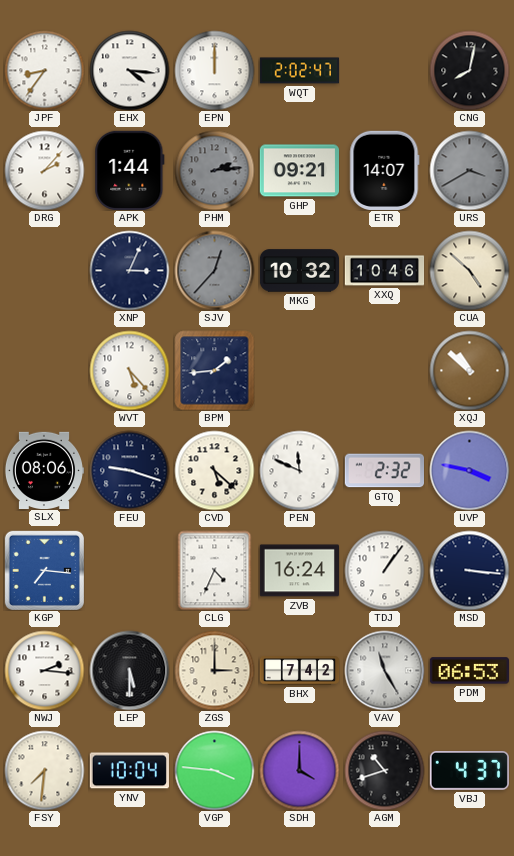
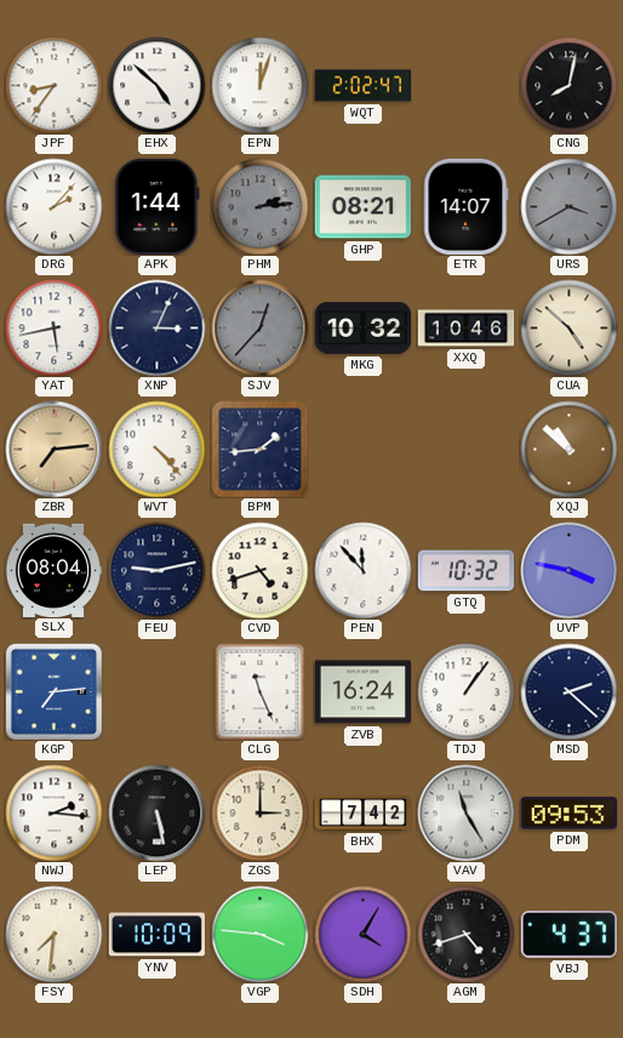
EHX: 4:16 -> 4:52
EPN: 12:00 -> 12:03
GHP: 09:21 -> 08:21
YAT: none -> 5:43
ZBR: none -> 7:14
WVT: 5:23 -> 4:23
SLX: 08:06 -> 08:04
FEU: 9:18 -> 9:13
CVD: 5:22 -> 4:42
PEN: 11:49 -> 11:53
GTQ: 2:32 -> 10:32
KGP: 7:16 -> 7:14
CLG: 4:34 -> 11:26
MSD: 3:16 -> 2:22
LEP: 5:30 -> 5:28
PDM: 06:53 -> 09:53
YNV: 10:04 -> 10:09
SDH: 4:00 -> 4:05
AGM: 10:42 -> 4:42
